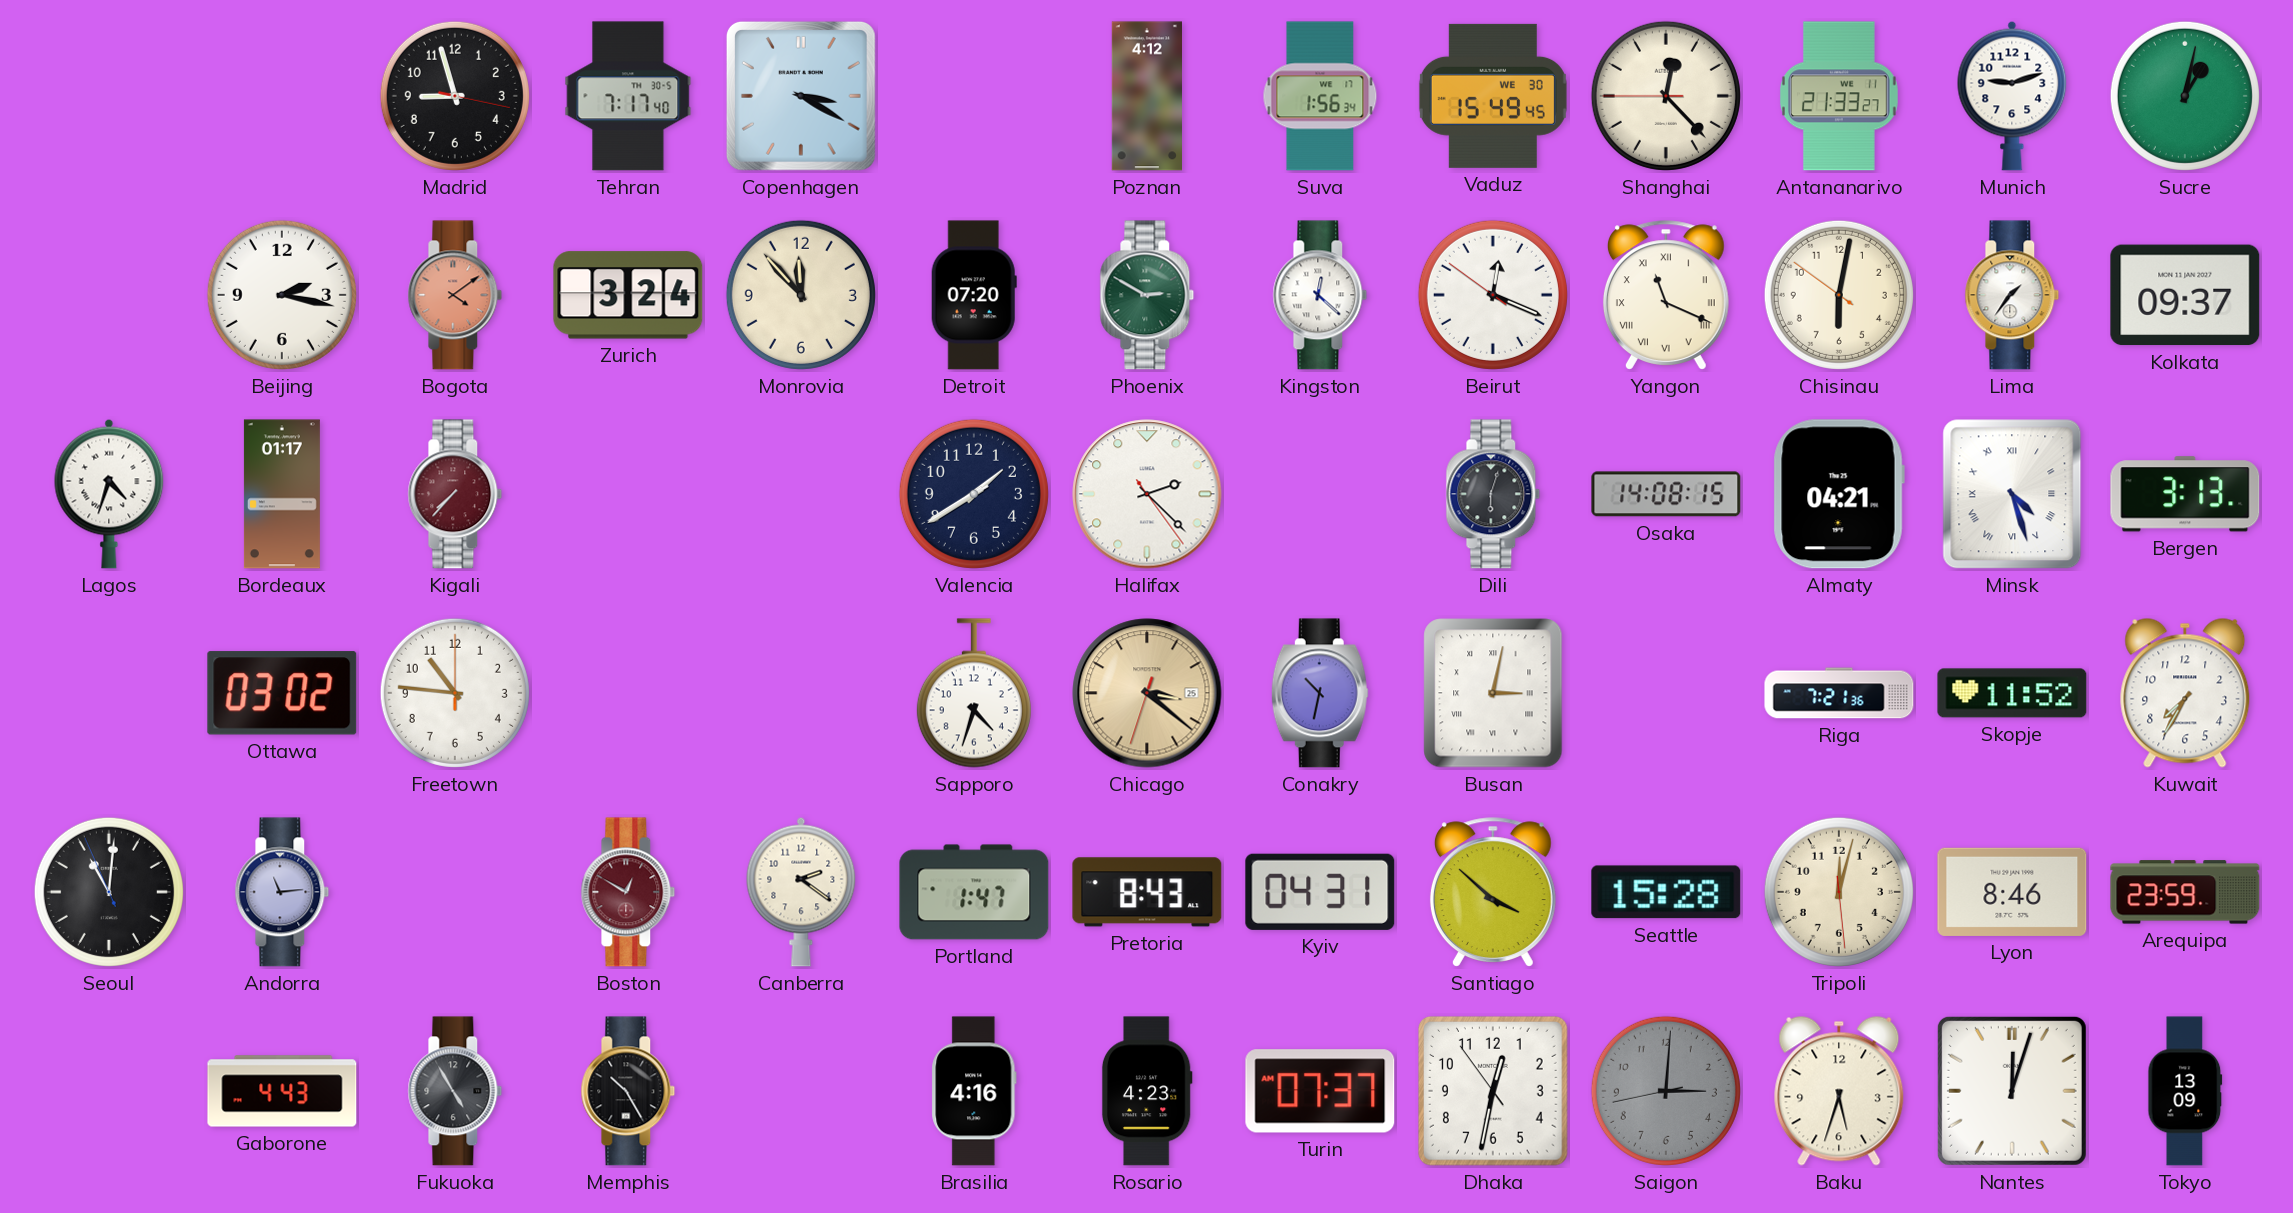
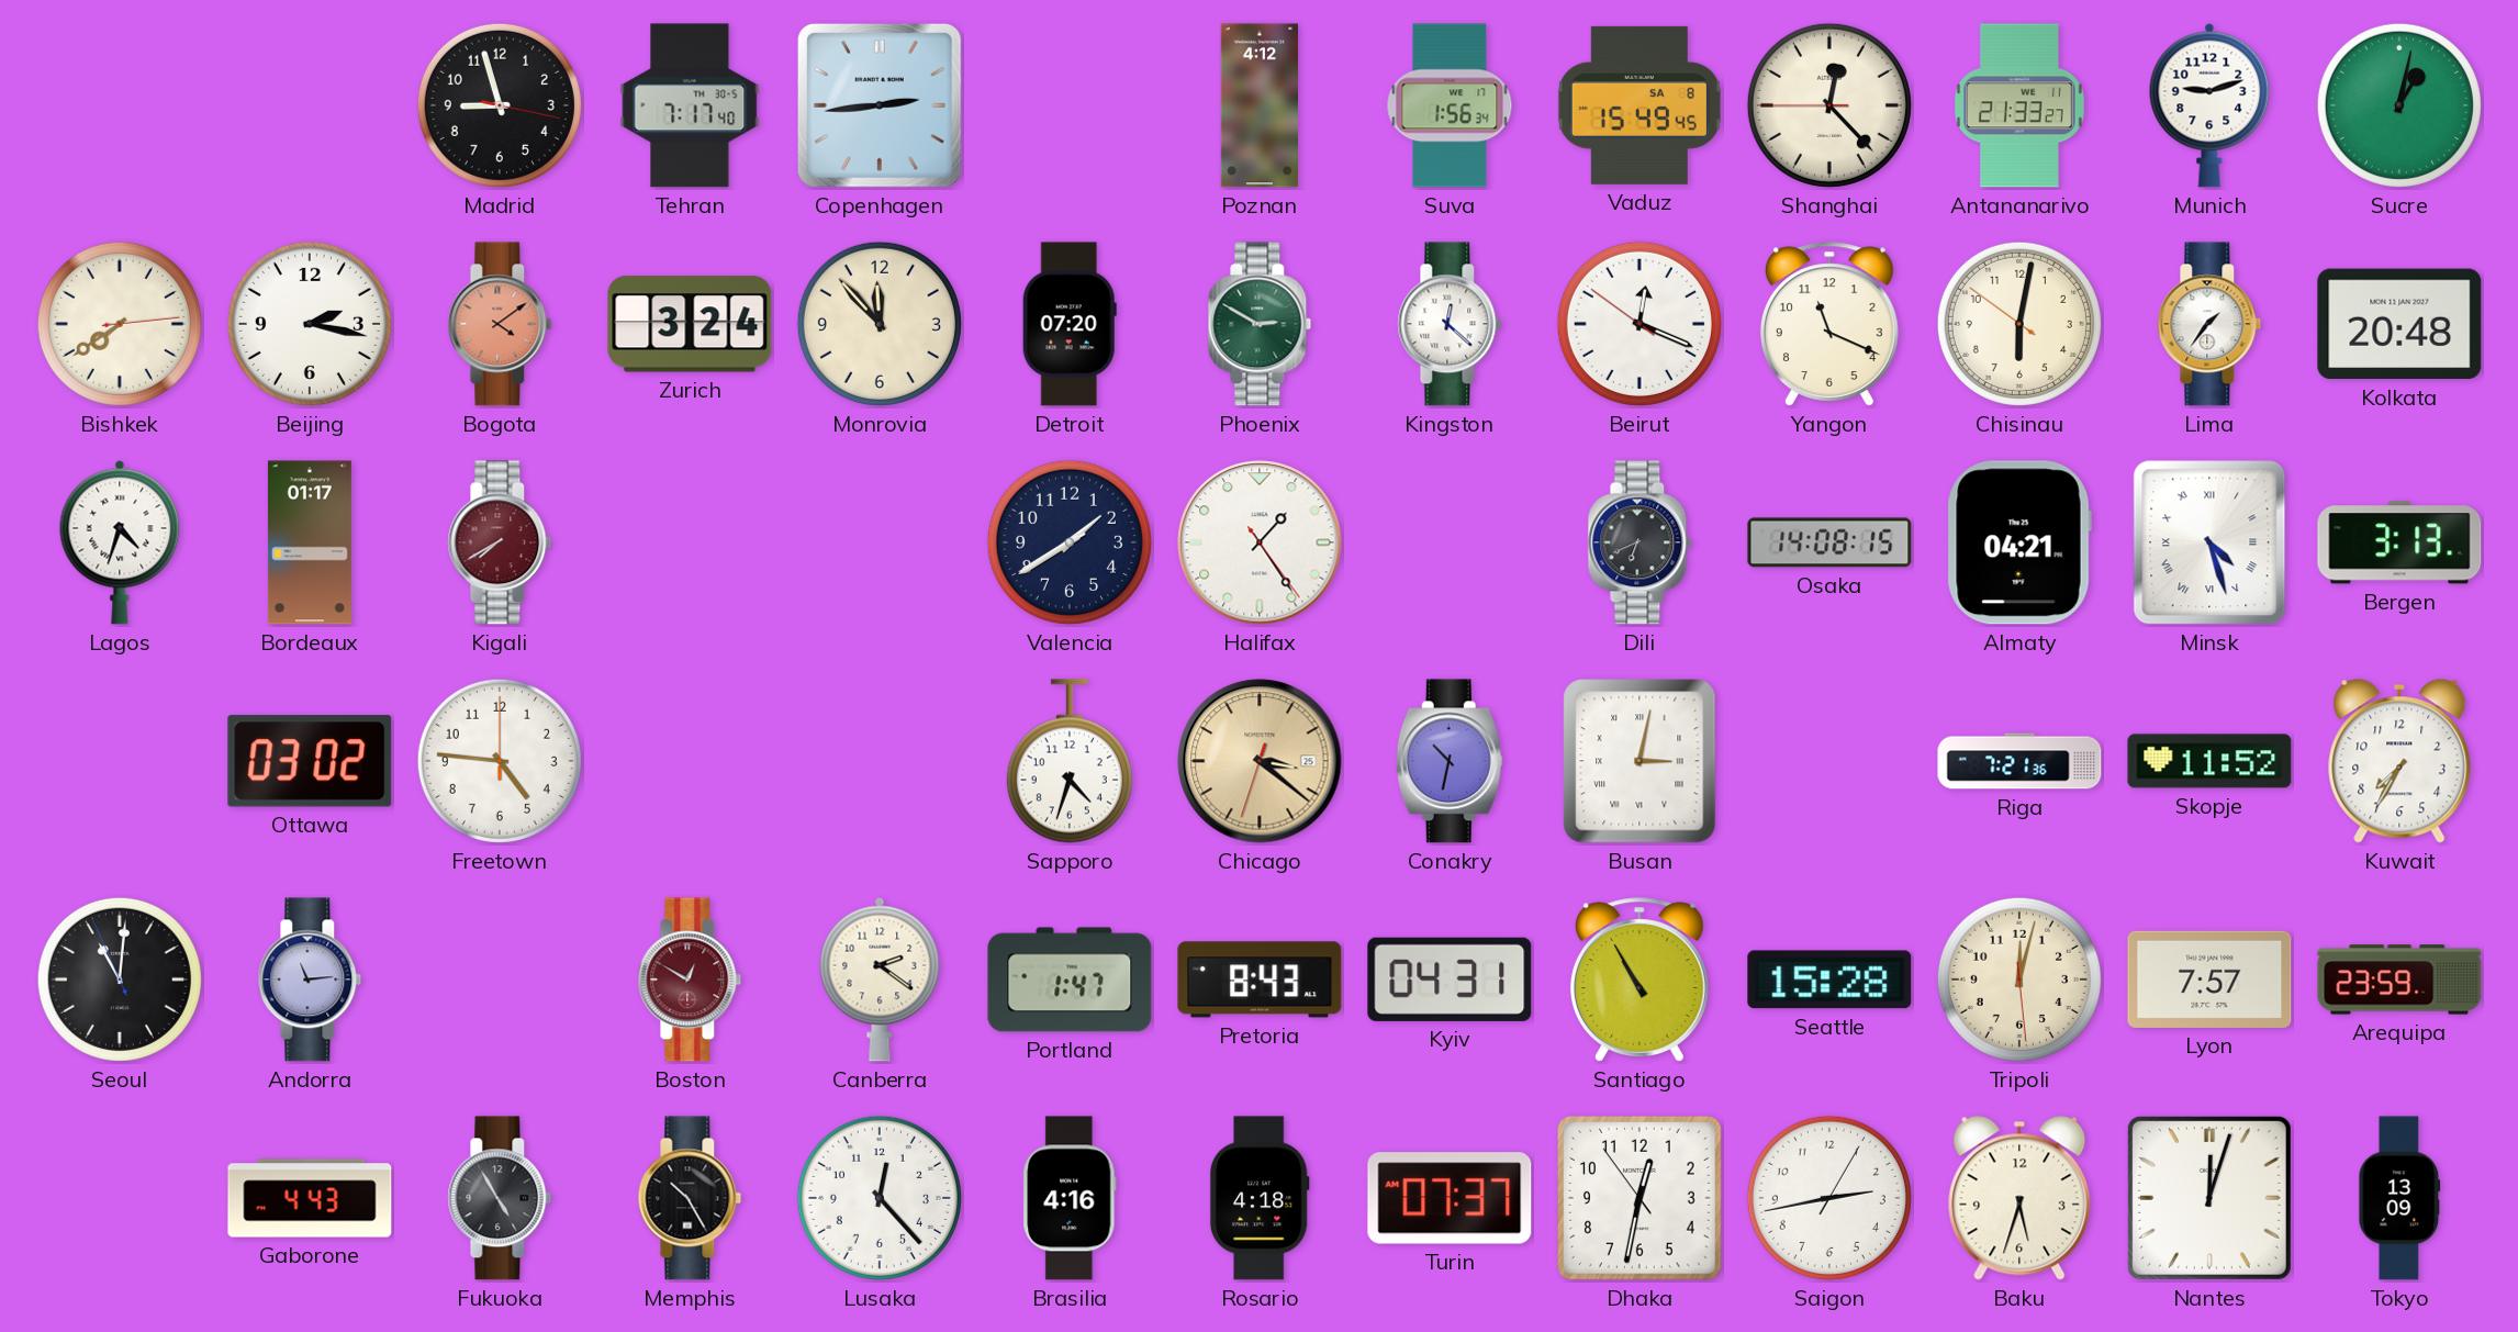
Copenhagen: 3:20 -> 2:44
Vaduz date: WE 30 -> SA 8
Bishkek: none -> 7:39
Yangon numerals: Roman -> Arabic
Kolkata: 09:37 -> 20:48
Kigali: 7:37 -> 7:40
Halifax: 2:22 -> 1:24
Dili: 6:03 -> 6:41
Freetown: 10:46 -> 4:46
Santiago: 3:52 -> 10:55
Lyon: 8:46 -> 7:57
Lusaka: none -> 12:23
Rosario: 4:23 -> 4:18
Saigon: 3:00 -> 2:43
Saigon dial: grey -> white
